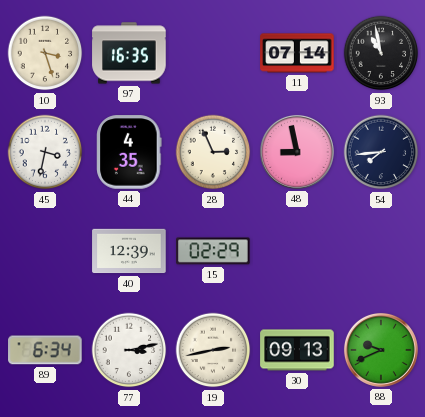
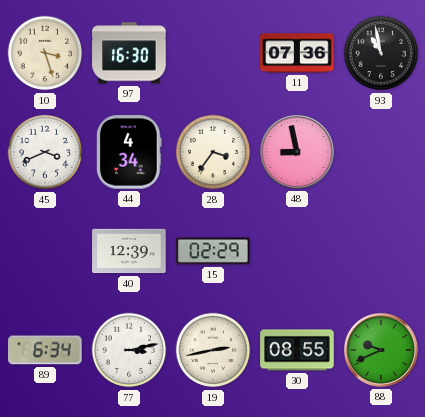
97: 16:35 -> 16:30
11: 07:14 -> 07:36
45: 3:32 -> 3:41
44: 4:35 -> 4:34
28: 2:56 -> 3:36
54: 7:44 -> none
30: 09:13 -> 08:55
